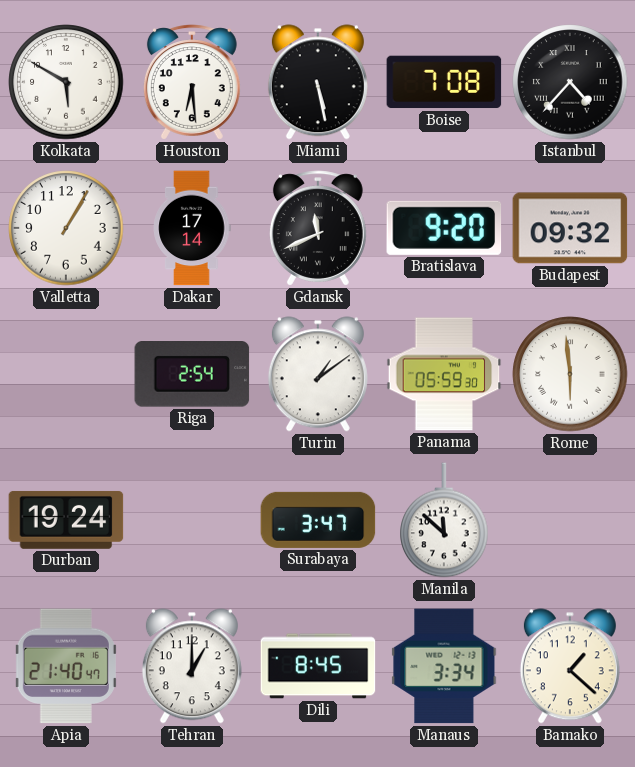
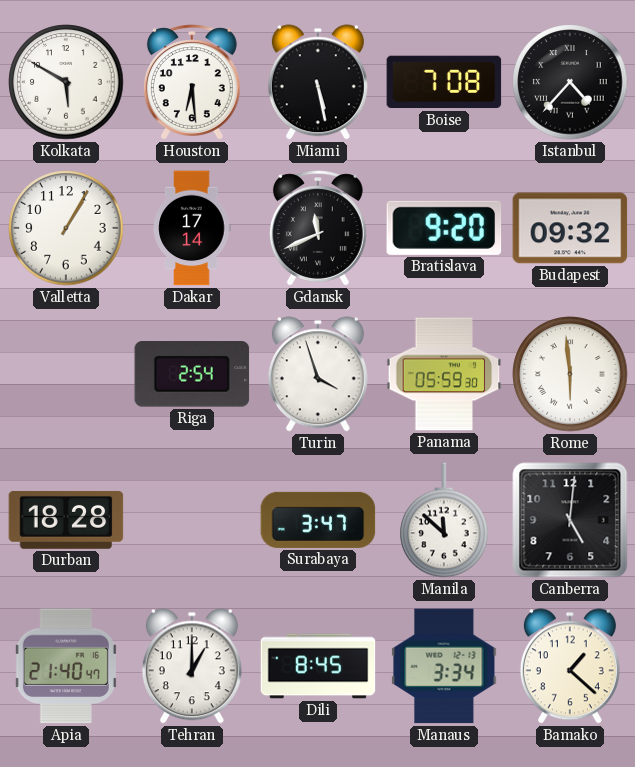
Turin: 1:09 -> 3:57
Durban: 19:24 -> 18:28
Canberra: none -> 5:01
